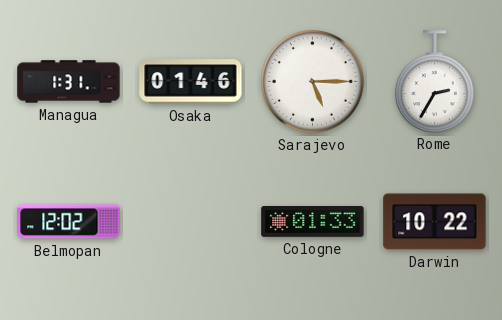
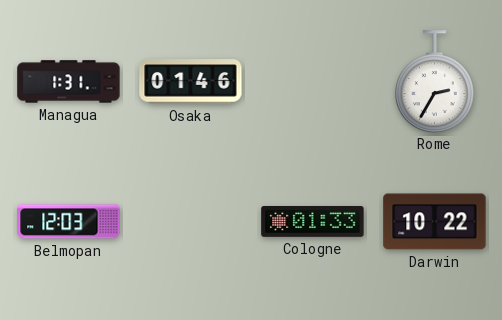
Sarajevo: 5:15 -> none
Belmopan: 12:02 -> 12:03
